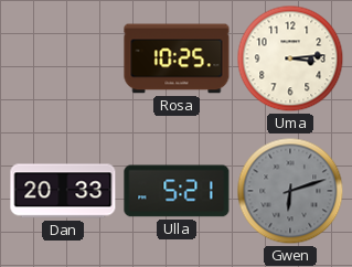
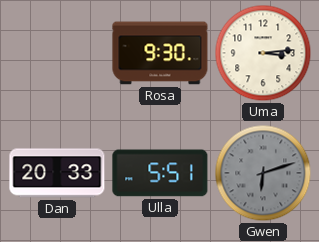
Rosa: 10:25 -> 9:30
Ulla: 5:21 -> 5:51
